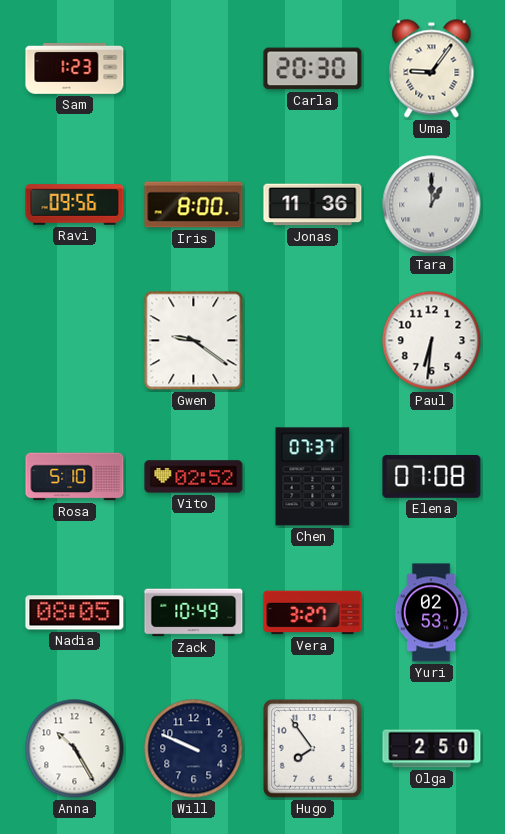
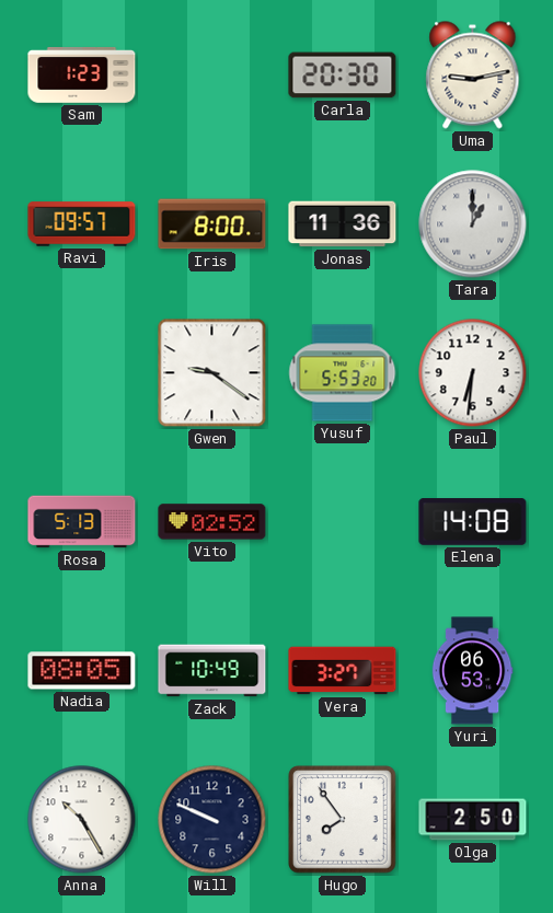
Uma: 9:06 -> 9:13
Ravi: 09:56 -> 09:57
Yusuf: none -> 5:53
Rosa: 5:10 -> 5:13
Chen: 07:37 -> none
Elena: 07:08 -> 14:08
Yuri: 02:53 -> 06:53
